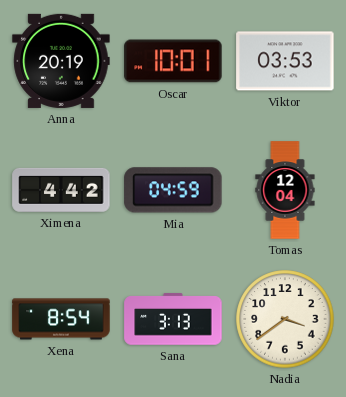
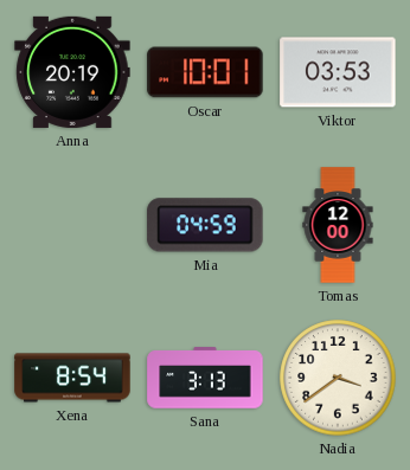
Ximena: 4:42 -> none
Tomas: 12:04 -> 12:00
